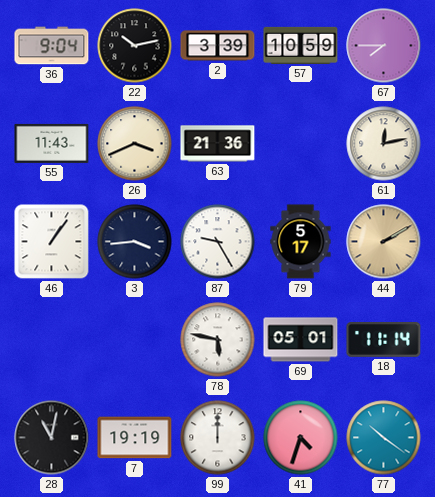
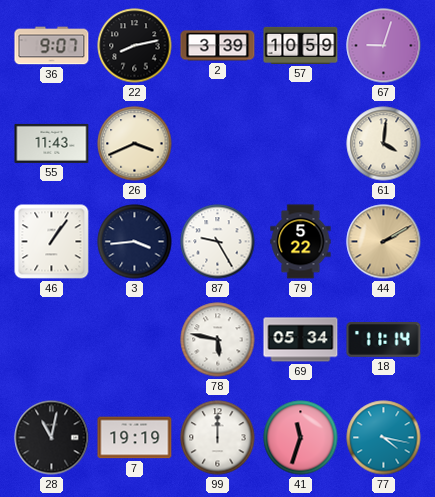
36: 9:04 -> 9:07
22: 10:13 -> 8:13
67: 7:45 -> 9:03
63: 21:36 -> none
61: 12:13 -> 4:01
79: 5:17 -> 5:22
69: 05:01 -> 05:34
41: 4:33 -> 11:33
77: 10:21 -> 4:17
